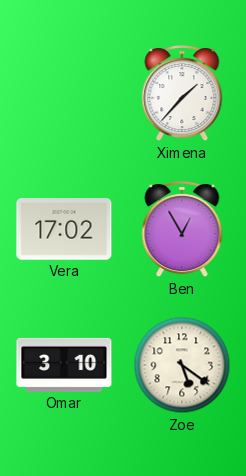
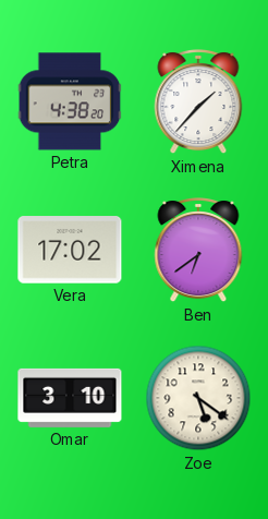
Petra: none -> 4:38
Ben: 12:55 -> 6:39
